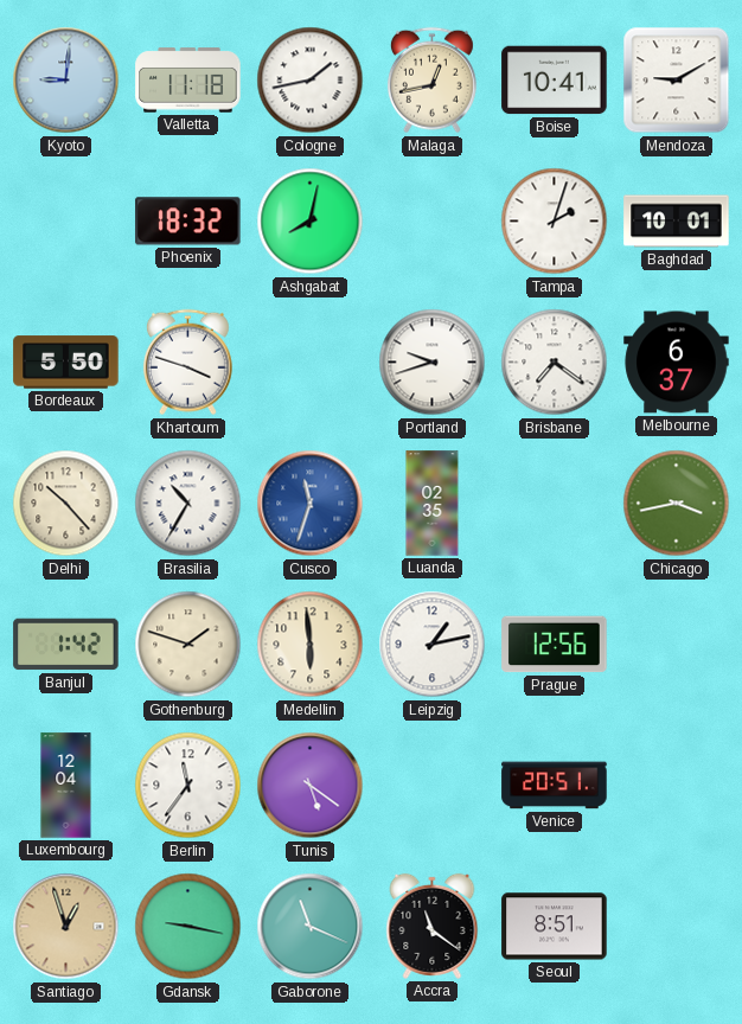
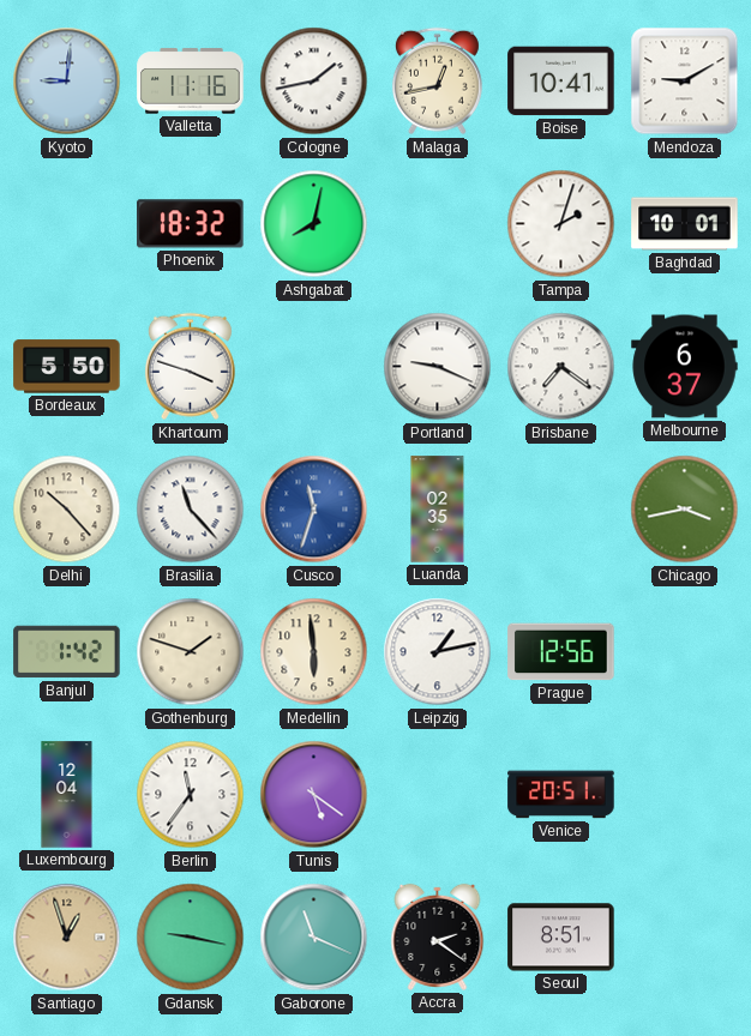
Valletta: 11:18 -> 11:16
Portland: 9:42 -> 9:19
Brasilia: 10:35 -> 11:23
Accra: 11:21 -> 2:21
